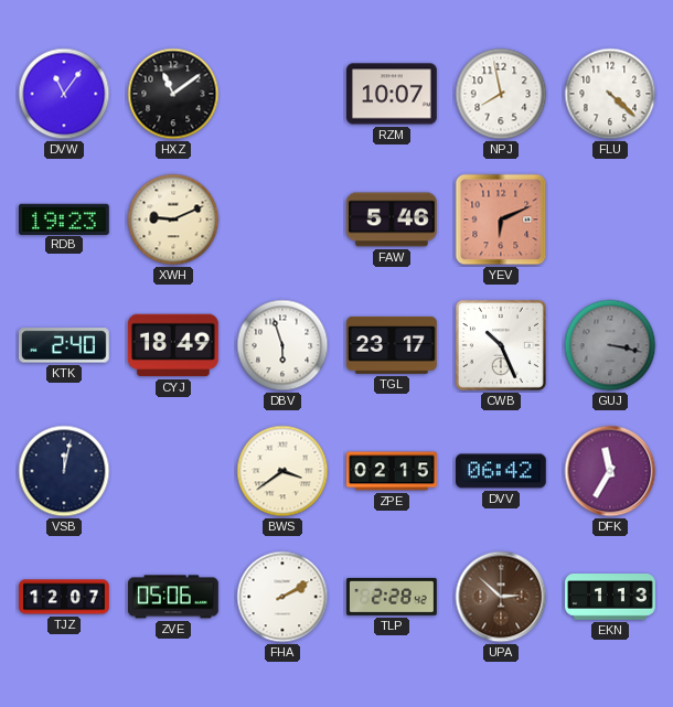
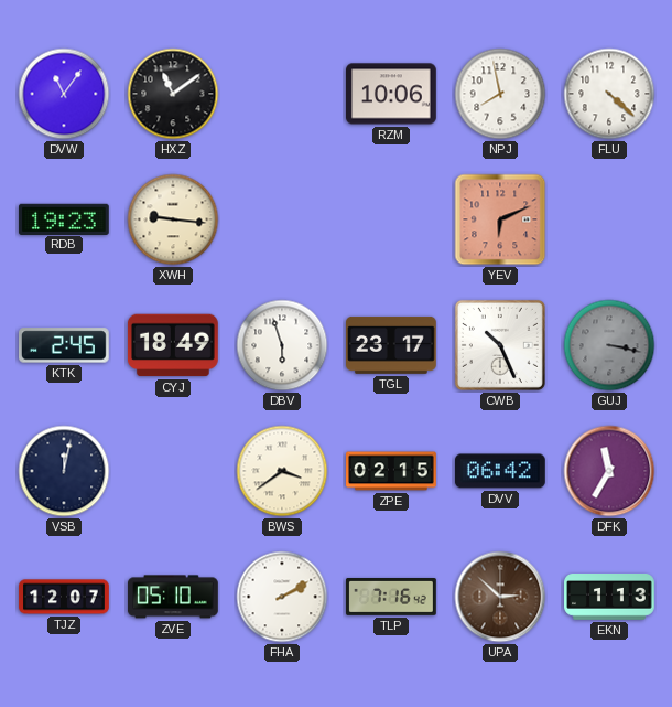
RZM: 10:07 -> 10:06
XWH: 9:11 -> 9:16
FAW: 5:46 -> none
KTK: 2:40 -> 2:45
ZVE: 05:06 -> 05:10
TLP: 2:28 -> 7:16
